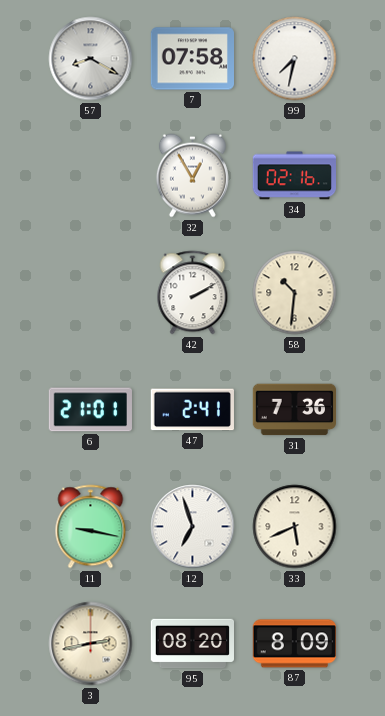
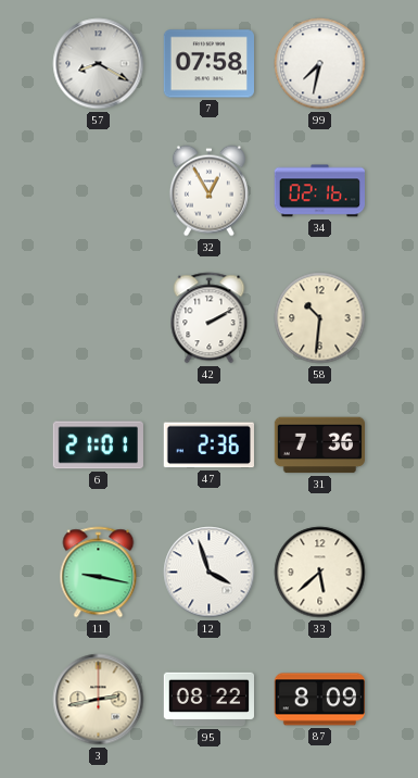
47: 2:41 -> 2:36
12: 6:57 -> 3:57
33: 5:41 -> 5:38
95: 08:20 -> 08:22
